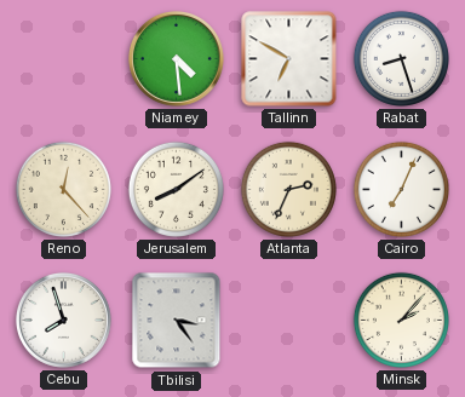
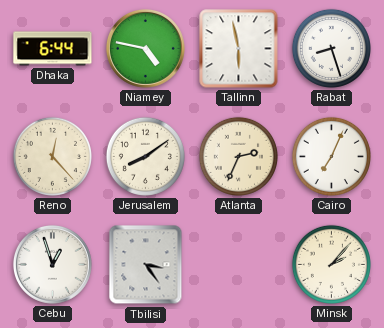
Dhaka: none -> 6:44
Niamey: 4:29 -> 4:47
Tallinn: 6:50 -> 5:58
Cebu: 7:57 -> 12:57
